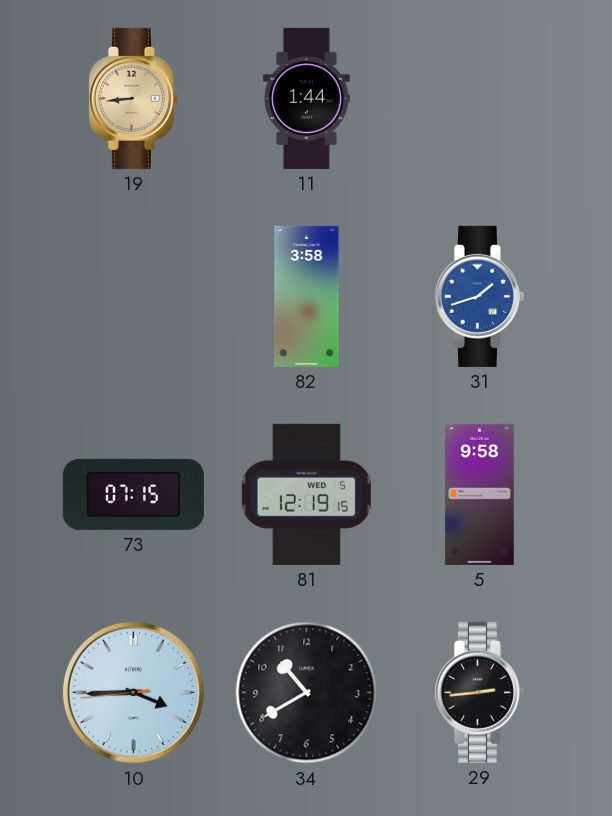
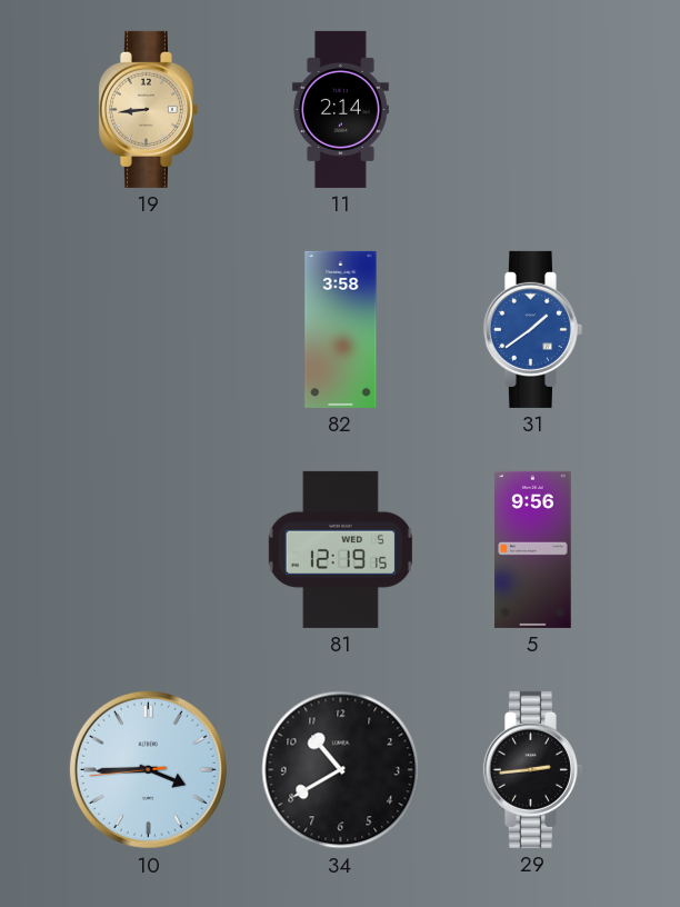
11: 1:44 -> 2:14
31: 1:42 -> 1:39
73: 07:15 -> none
5: 9:58 -> 9:56
